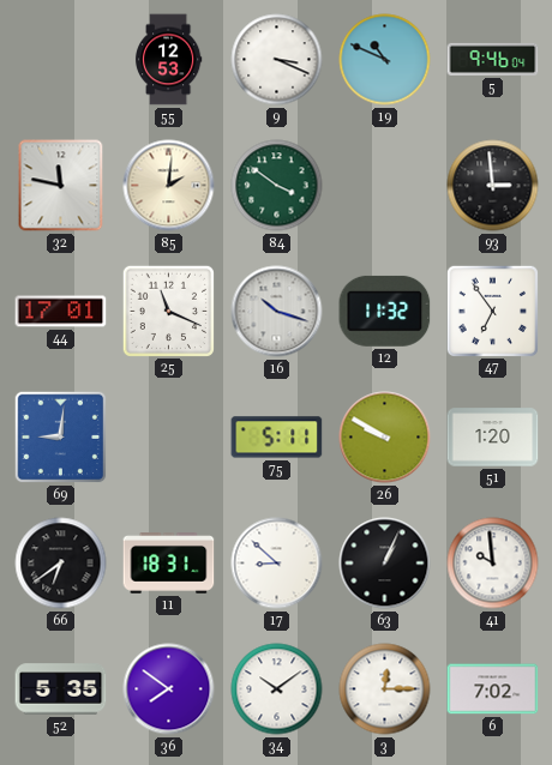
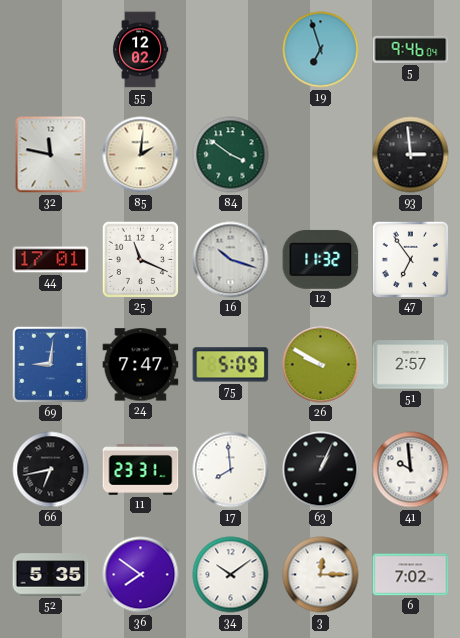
55: 12:53 -> 12:02
9: 3:19 -> none
19: 10:49 -> 6:57
24: none -> 7:47
75: 5:11 -> 5:09
51: 1:20 -> 2:57
66: 6:39 -> 6:43
11: 18:31 -> 23:31
17: 8:52 -> 7:59
